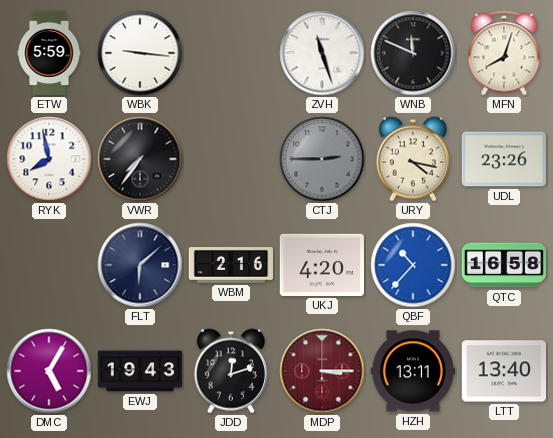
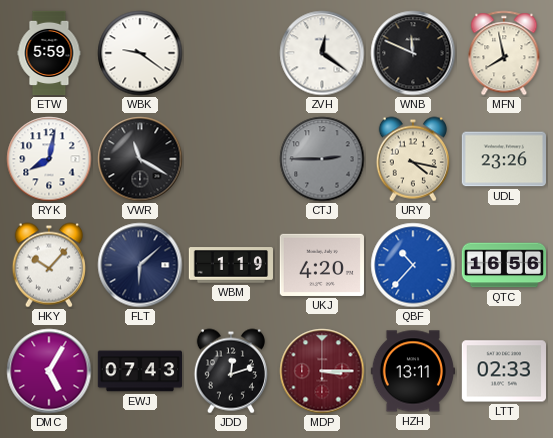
WBK: 9:16 -> 9:21
ZVH: 11:27 -> 12:21
MFN: 8:03 -> 7:58
RYK: 7:58 -> 8:02
VWR: 7:36 -> 11:20
HKY: none -> 10:07
WBM: 2:16 -> 1:19
QTC: 16:58 -> 16:56
EWJ: 19:43 -> 07:43
LTT: 13:40 -> 02:33
